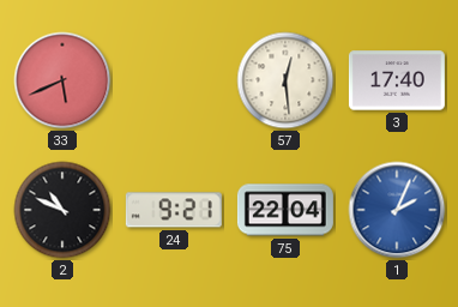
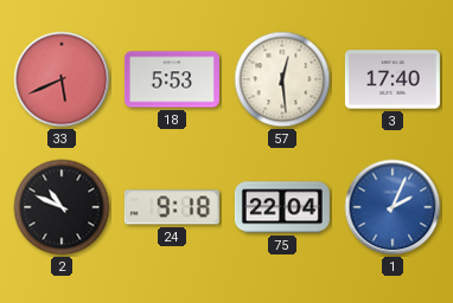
18: none -> 5:53
24: 9:21 -> 9:18
